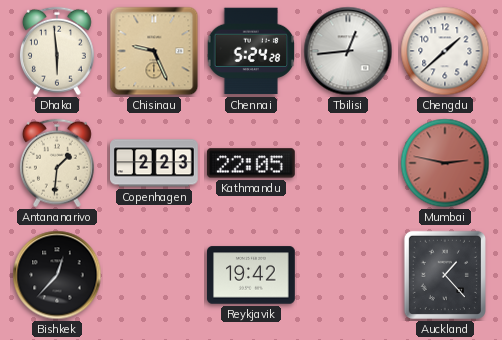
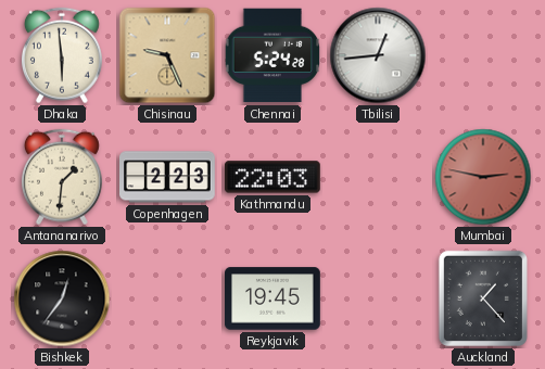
Chengdu: 1:38 -> none
Kathmandu: 22:05 -> 22:03
Bishkek: 12:37 -> 12:36
Reykjavik: 19:42 -> 19:45
